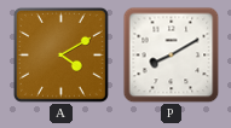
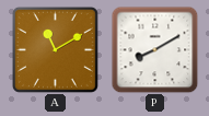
A: 4:10 -> 11:10
